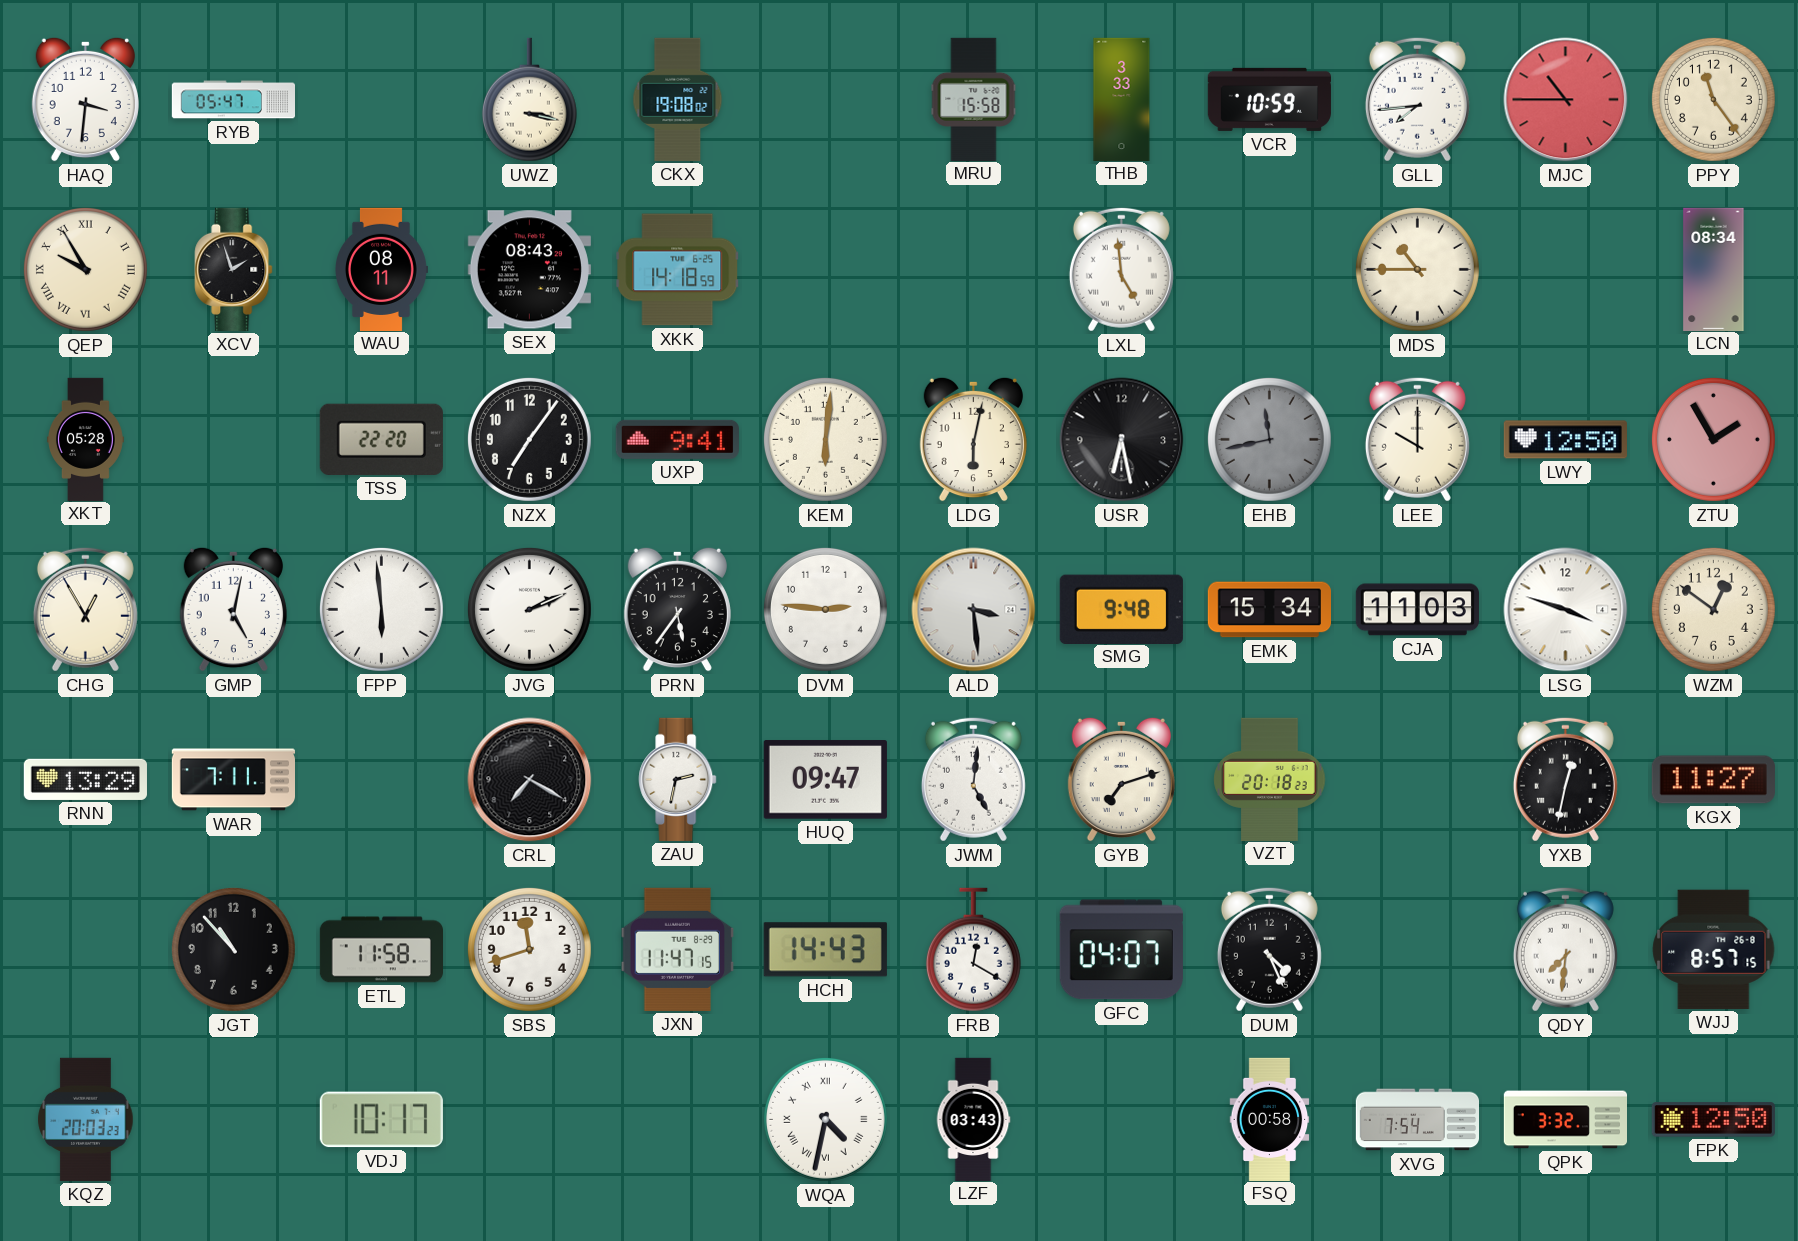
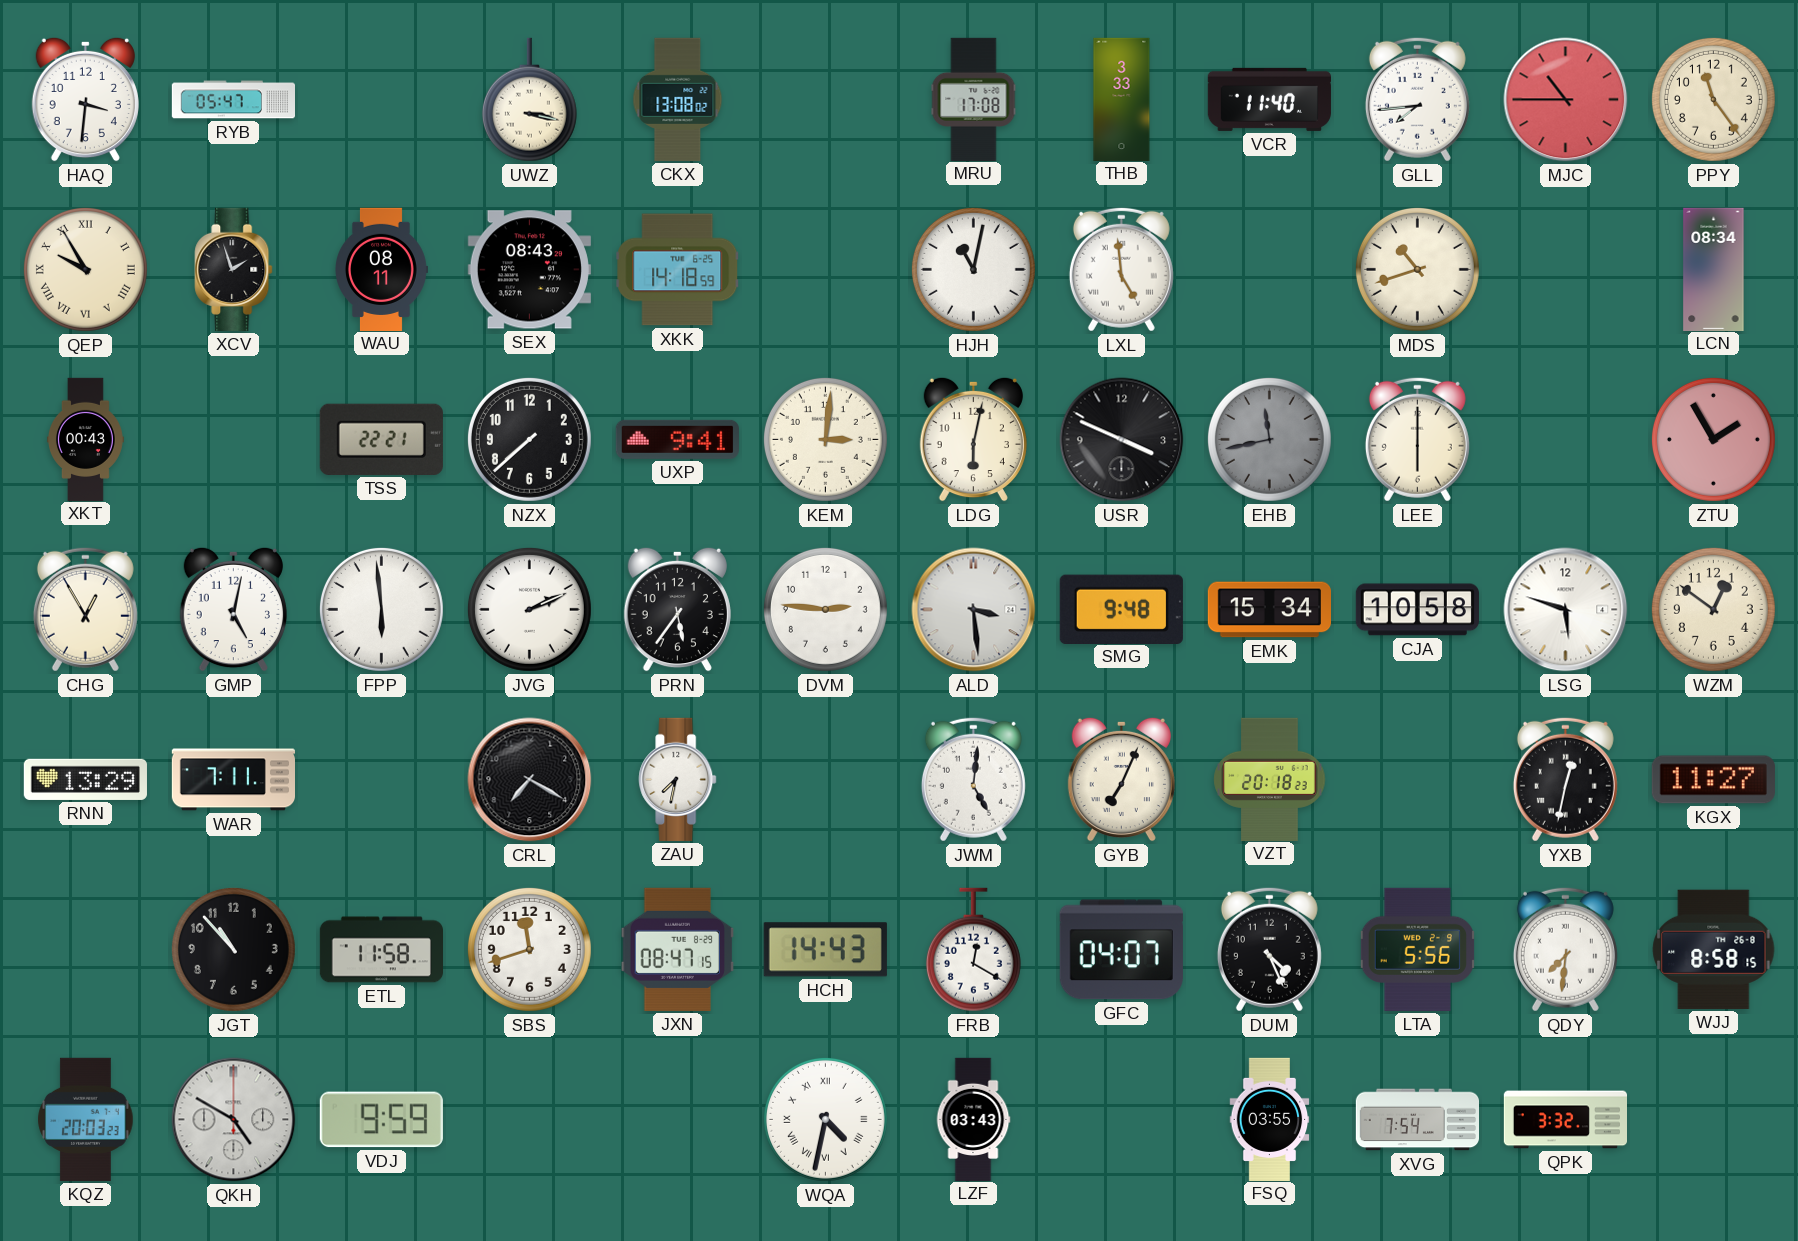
CKX: 19:08 -> 13:08
MRU: 15:58 -> 17:08
VCR: 10:59 -> 11:40
HJH: none -> 11:02
MDS: 10:45 -> 10:42
XKT: 05:28 -> 00:43
TSS: 22:20 -> 22:21
NZX: 7:06 -> 7:38
KEM: 6:01 -> 3:01
USR: 6:28 -> 3:49
LEE: 10:00 -> 6:00
LWY: 12:50 -> none
CJA: 11:03 -> 10:58
LSG: 3:48 -> 5:48
ZAU: 2:32 -> 7:32
HUQ: 09:47 -> none
GYB: 7:12 -> 7:04
JXN: 11:47 -> 08:47
LTA: none -> 5:56
WJJ: 8:57 -> 8:58
QKH: none -> 4:50
VDJ: 10:17 -> 9:59
FSQ: 00:58 -> 03:55
FPK: 12:50 -> none
